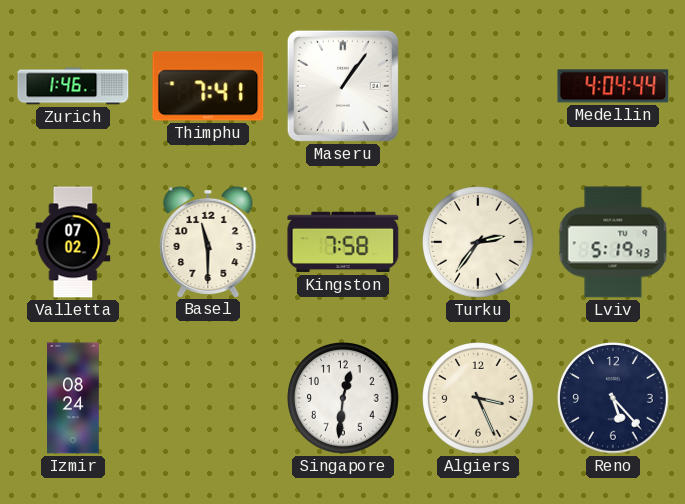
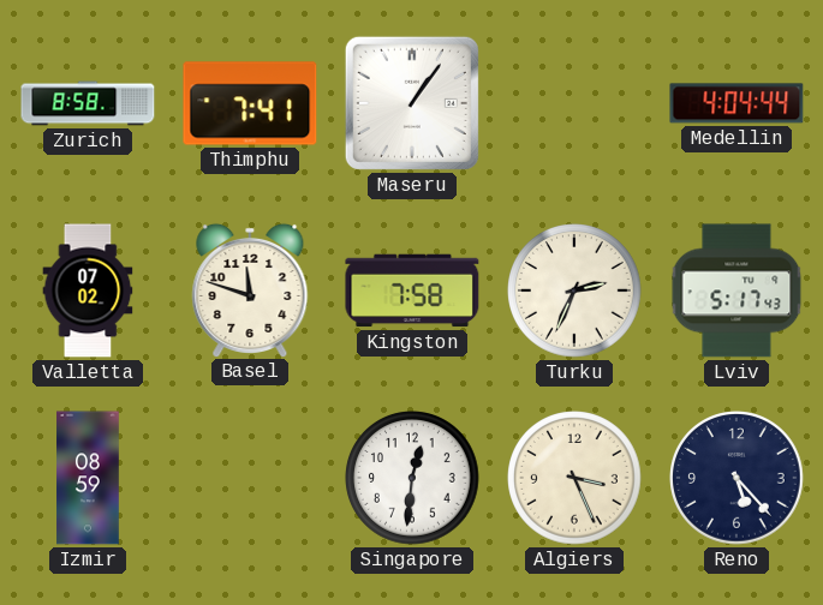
Zurich: 1:46 -> 8:58
Basel: 11:30 -> 11:48
Turku: 2:36 -> 2:34
Lviv: 5:19 -> 5:17
Izmir: 08:24 -> 08:59
